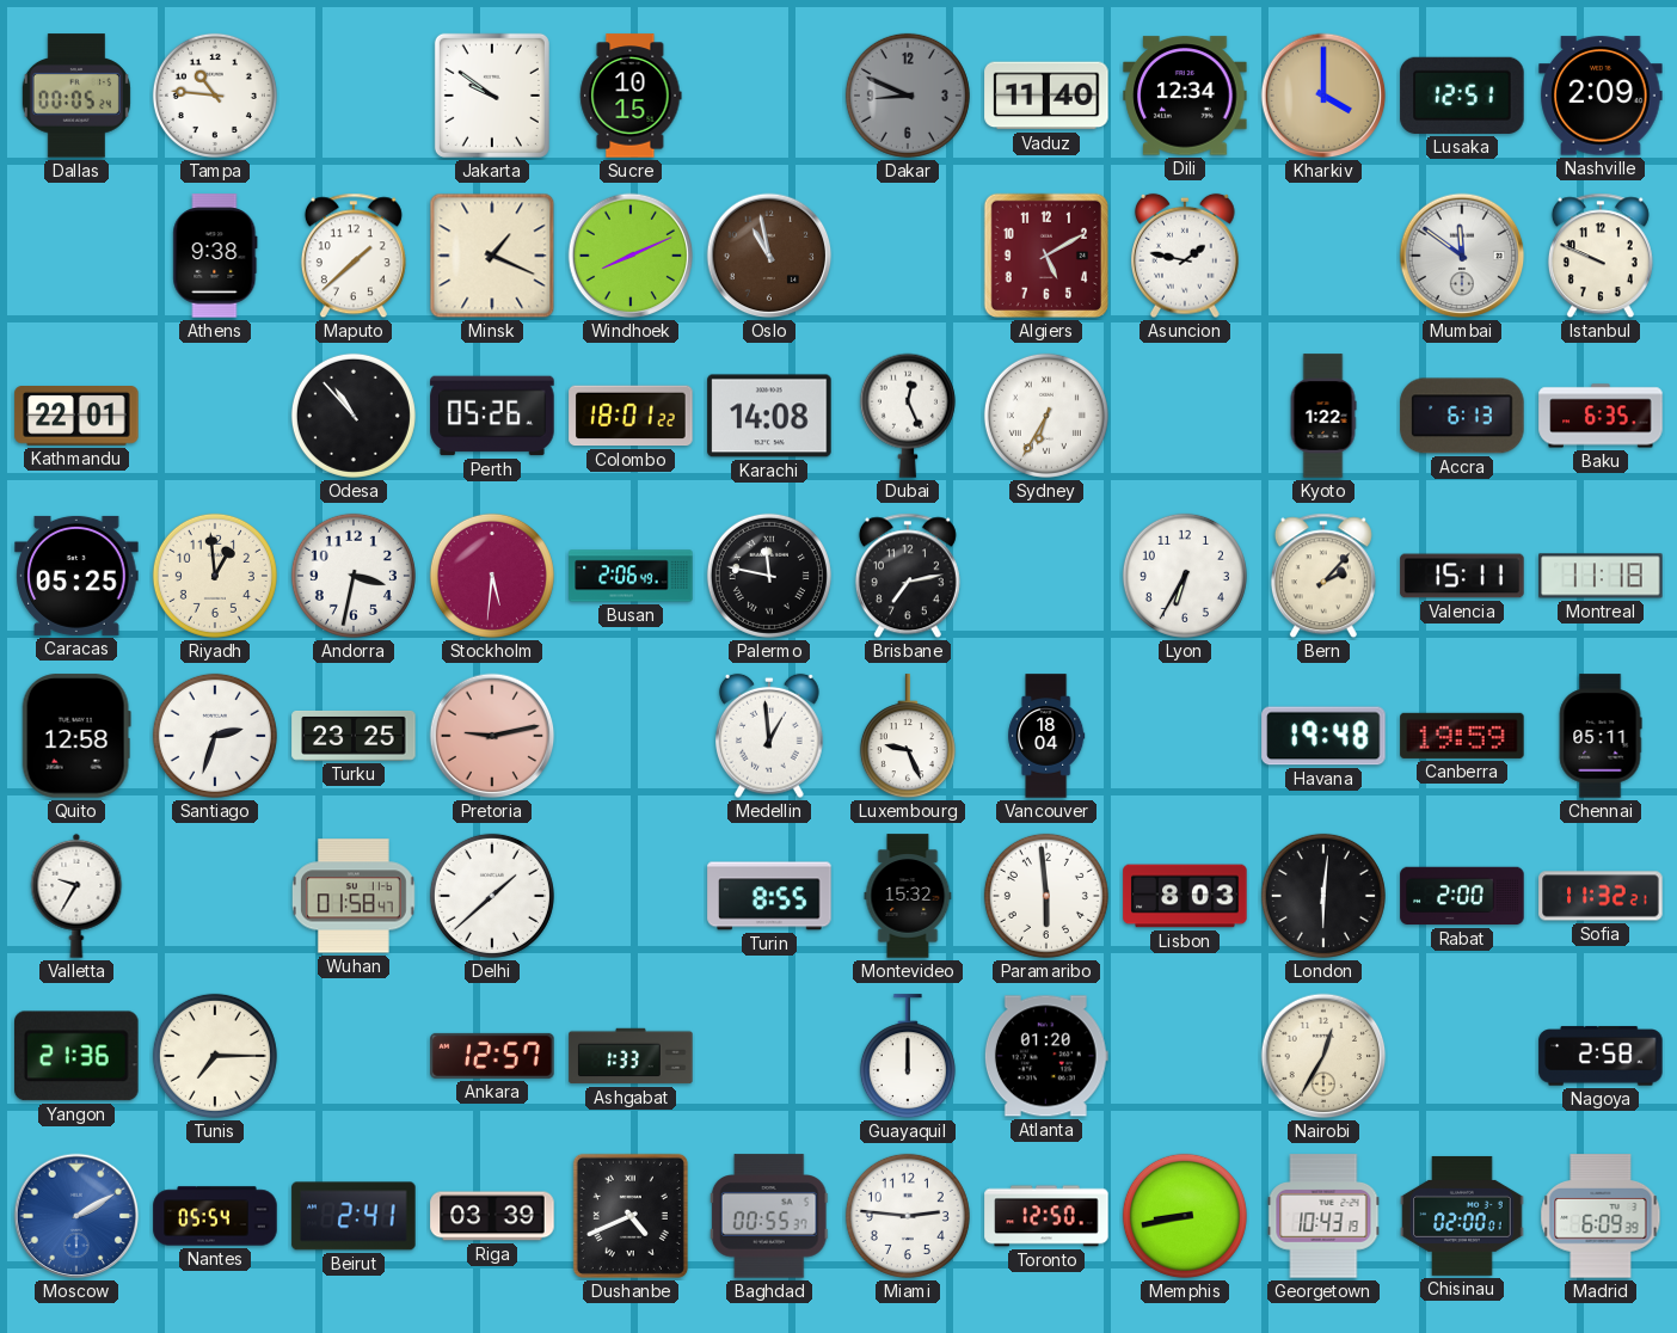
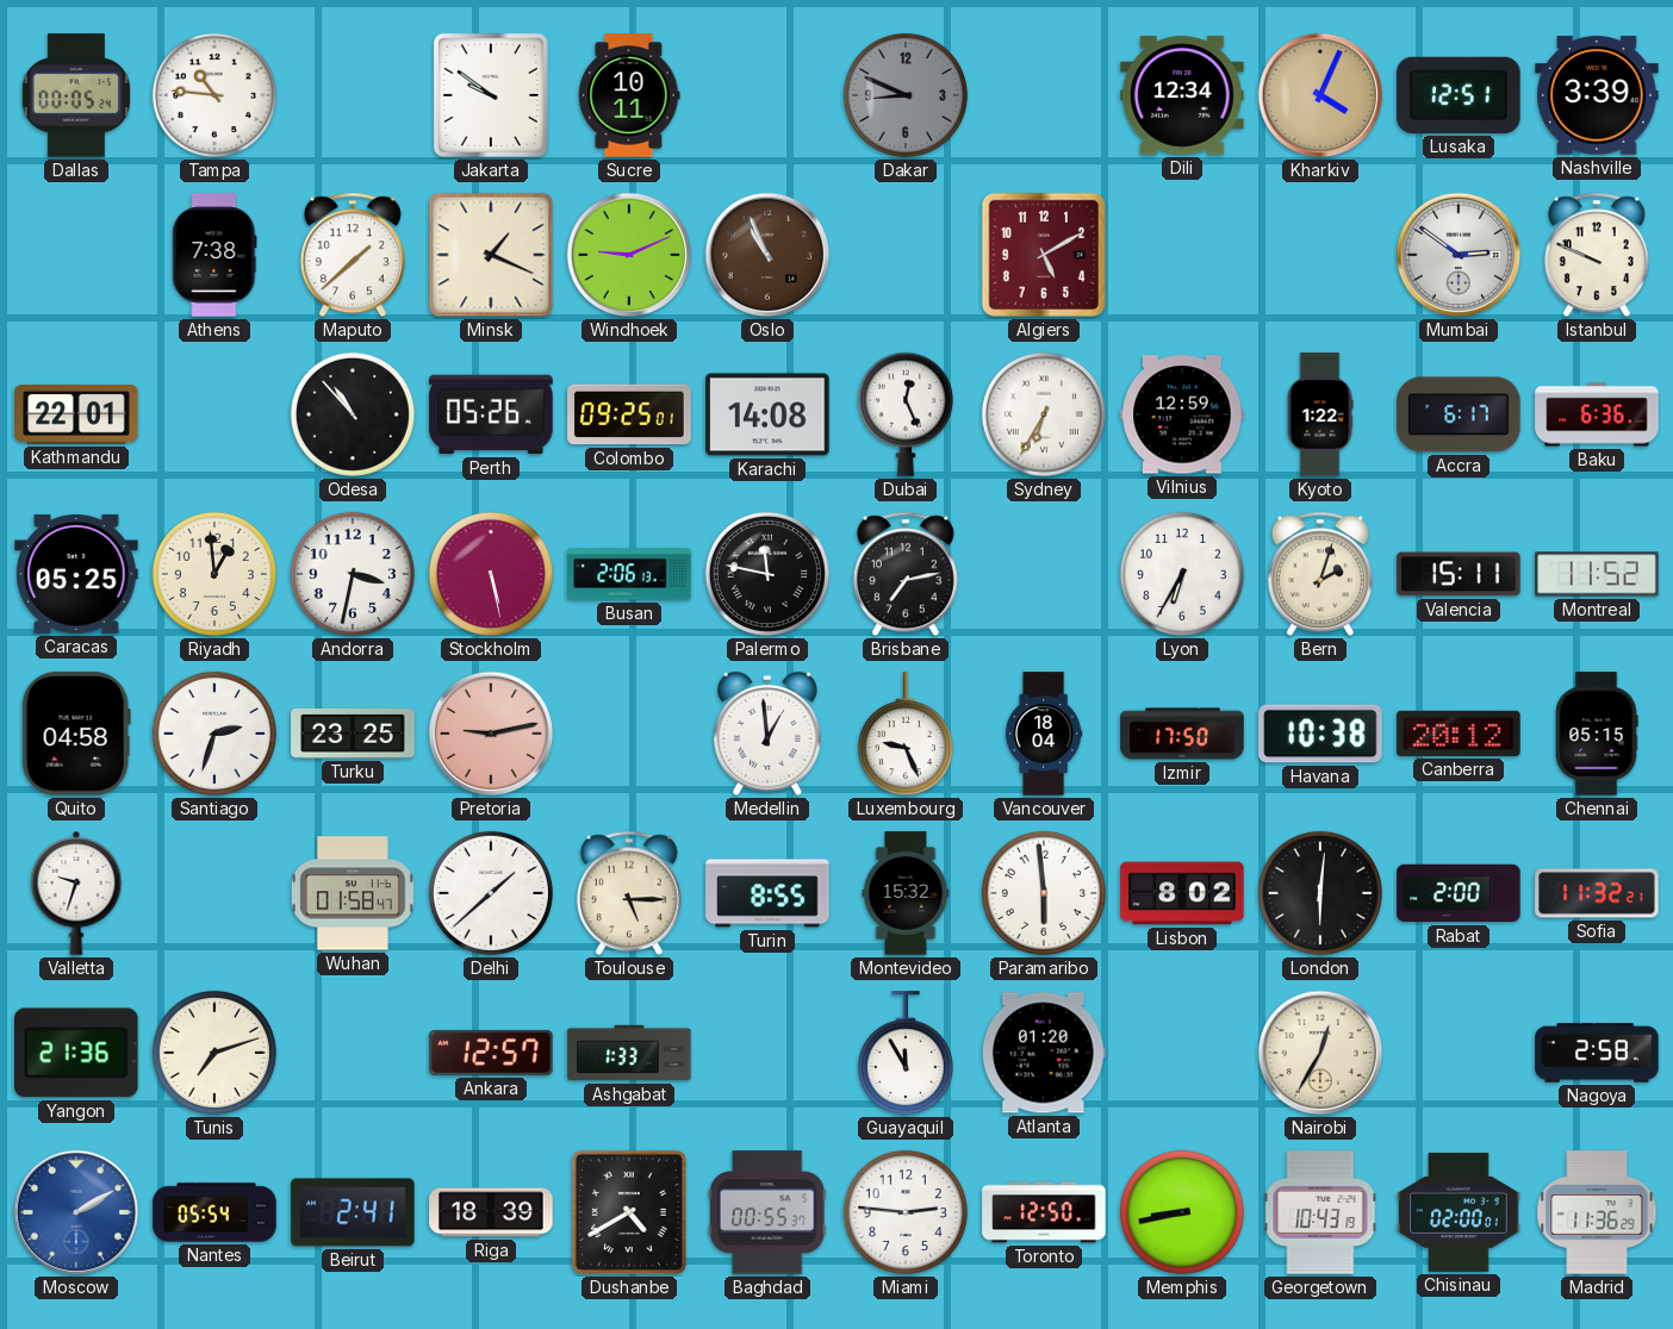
Sucre: 10:15 -> 10:11
Vaduz: 11:40 -> none
Kharkiv: 4:00 -> 4:04
Nashville: 2:09 -> 3:39
Athens: 9:38 -> 7:38
Windhoek: 8:11 -> 9:11
Oslo: 10:58 -> 10:56
Asuncion: 1:47 -> none
Mumbai: 11:51 -> 2:51
Colombo: 18:01 -> 09:25
Vilnius: none -> 12:59
Accra: 6:13 -> 6:17
Baku: 6:35 -> 6:36
Stockholm: 5:31 -> 5:28
Busan: 2:06:49 -> 2:06:13
Bern: 2:07 -> 2:03
Montreal: 11:18 -> 11:52
Quito: 12:58 -> 04:58
Izmir: none -> 17:50
Havana: 19:48 -> 10:38
Canberra: 19:59 -> 20:12
Chennai: 05:11 -> 05:15
Valletta: 9:35 -> 9:33
Toulouse: none -> 5:15
Lisbon: 8:03 -> 8:02
Tunis: 7:15 -> 7:12
Guayaquil: 12:00 -> 11:55
Riga: 03:39 -> 18:39
Dushanbe: 4:41 -> 4:40
Madrid: 6:09 -> 11:36
